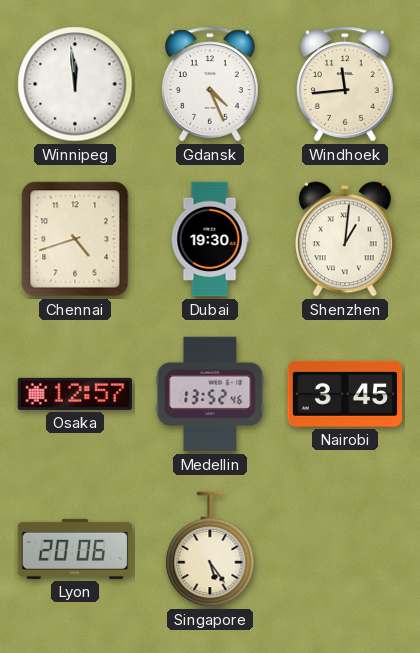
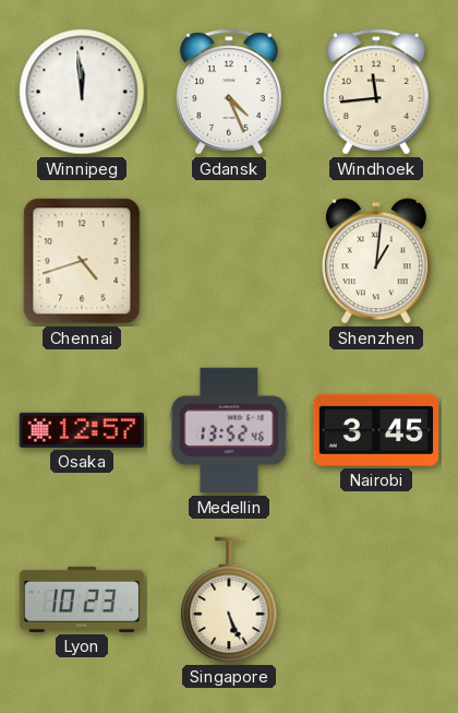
Dubai: 19:30 -> none
Lyon: 20:06 -> 10:23
Singapore: 5:24 -> 5:26
